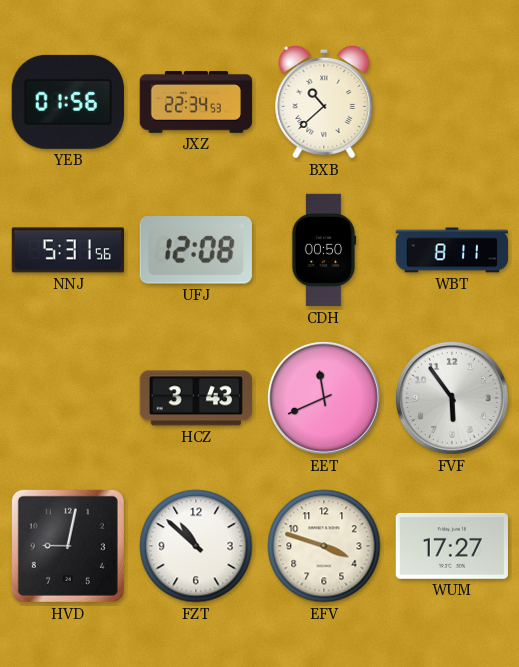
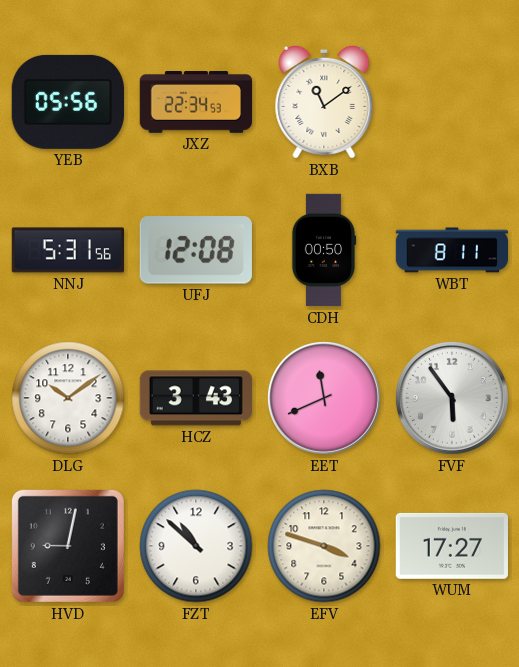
YEB: 01:56 -> 05:56
BXB: 10:38 -> 11:09
DLG: none -> 10:09
